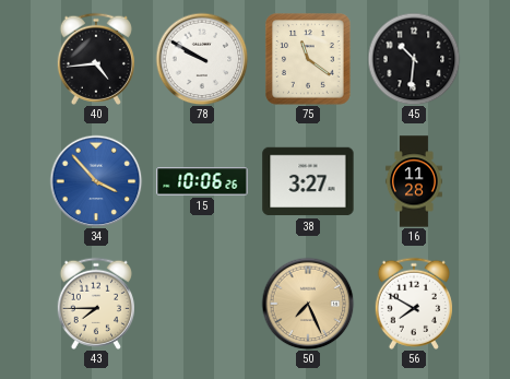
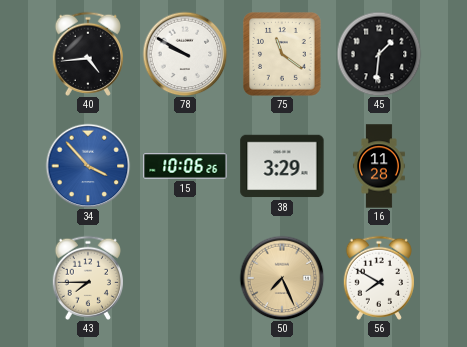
45: 10:31 -> 1:31
38: 3:27 -> 3:29
